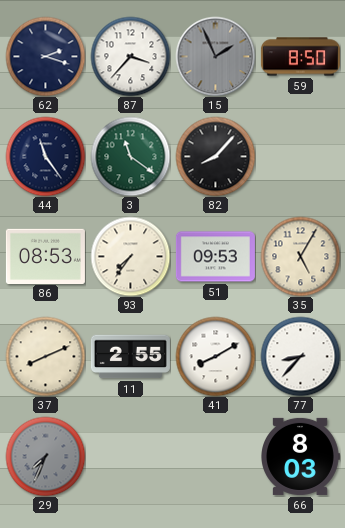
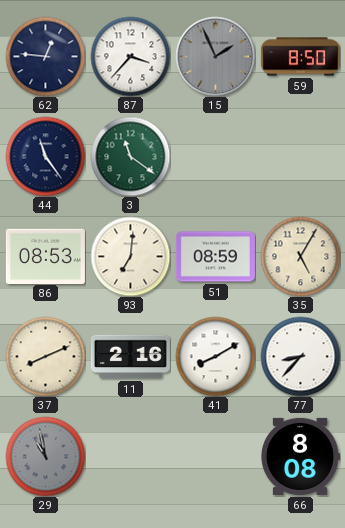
62: 2:18 -> 12:46
82: 8:07 -> none
93: 7:36 -> 7:01
51: 09:53 -> 08:59
11: 2:55 -> 2:16
29: 7:34 -> 10:58
66: 8:03 -> 8:08
